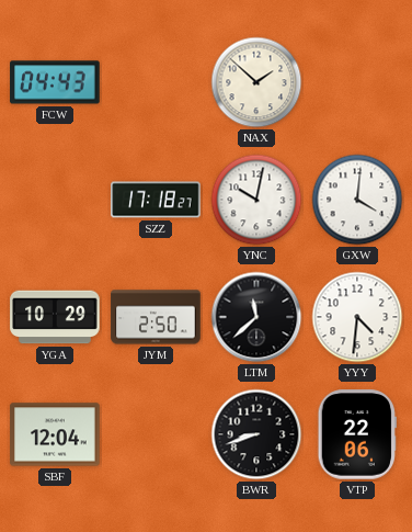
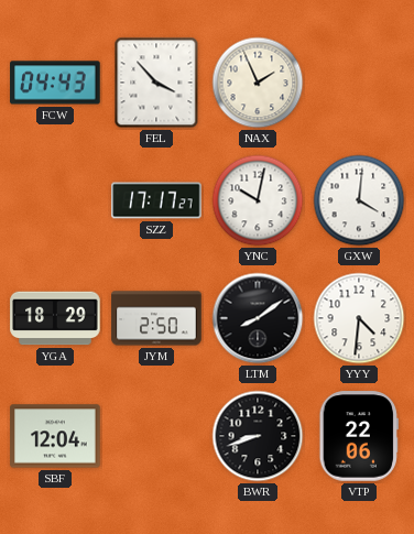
FEL: none -> 3:53
NAX: 1:52 -> 1:56
SZZ: 17:18 -> 17:17
YGA: 10:29 -> 18:29
LTM: 11:38 -> 8:09
